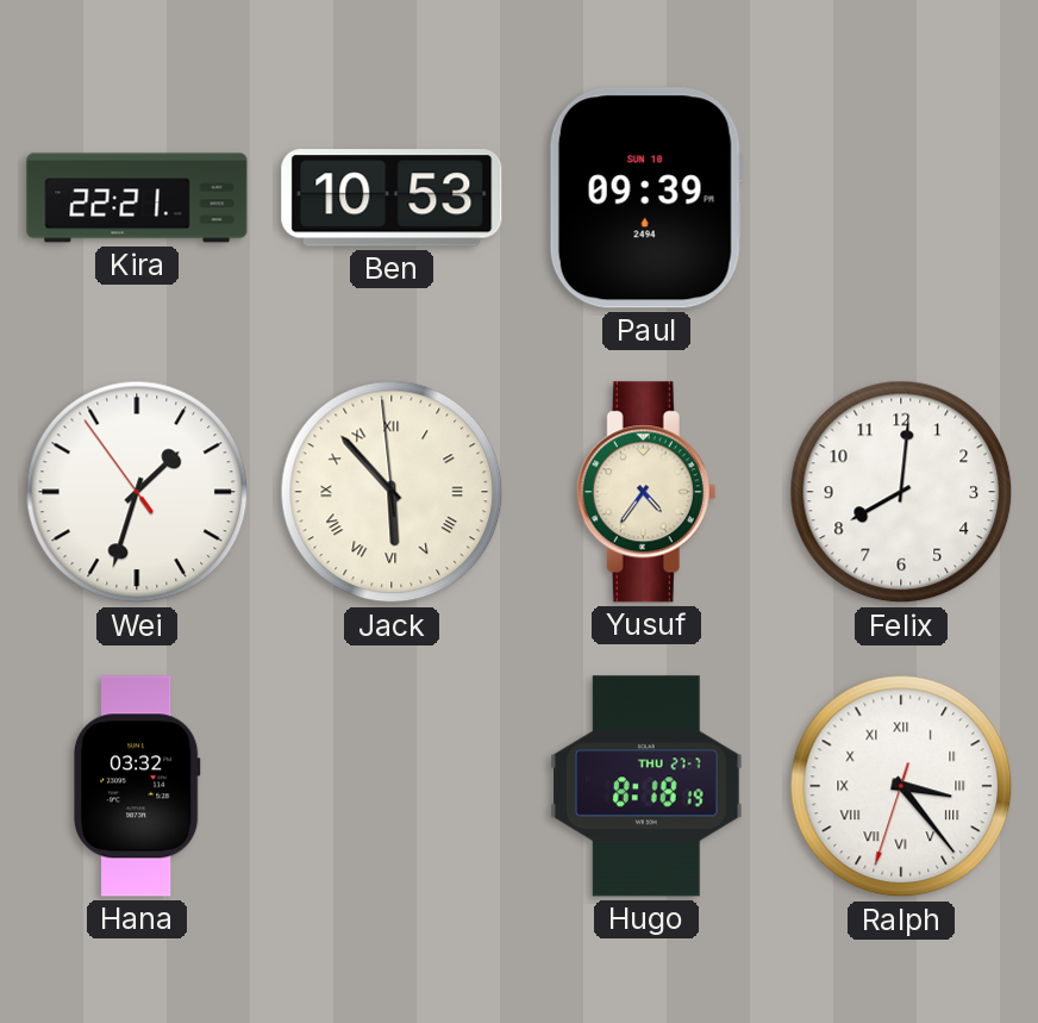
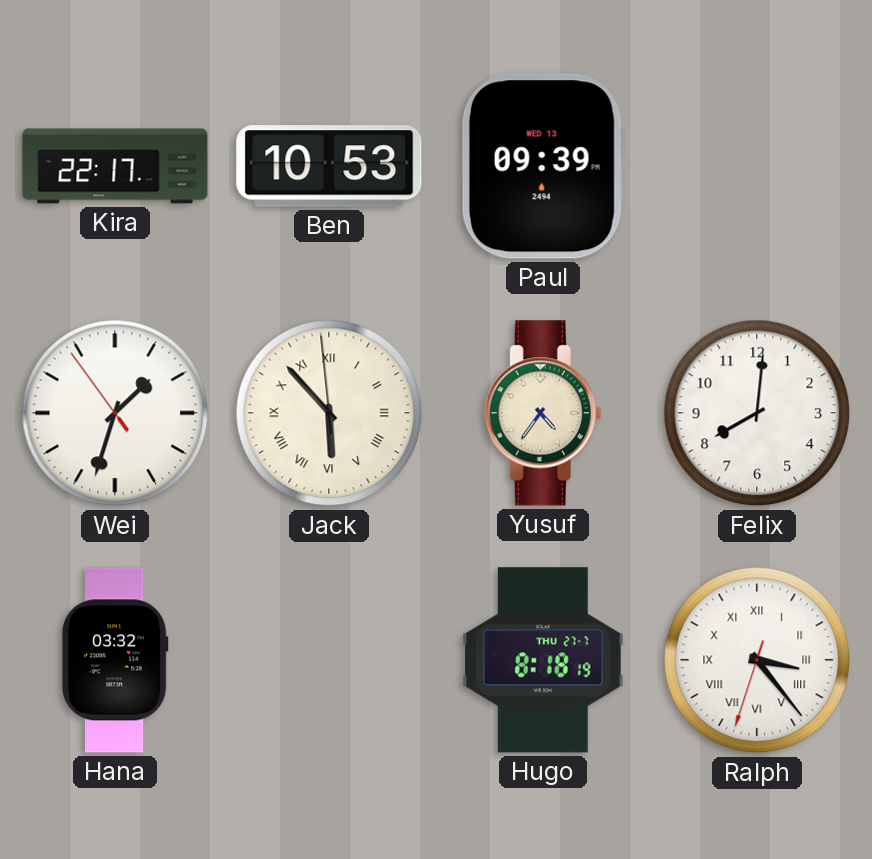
Kira: 22:21 -> 22:17
Paul date: SUN 10 -> WED 13
